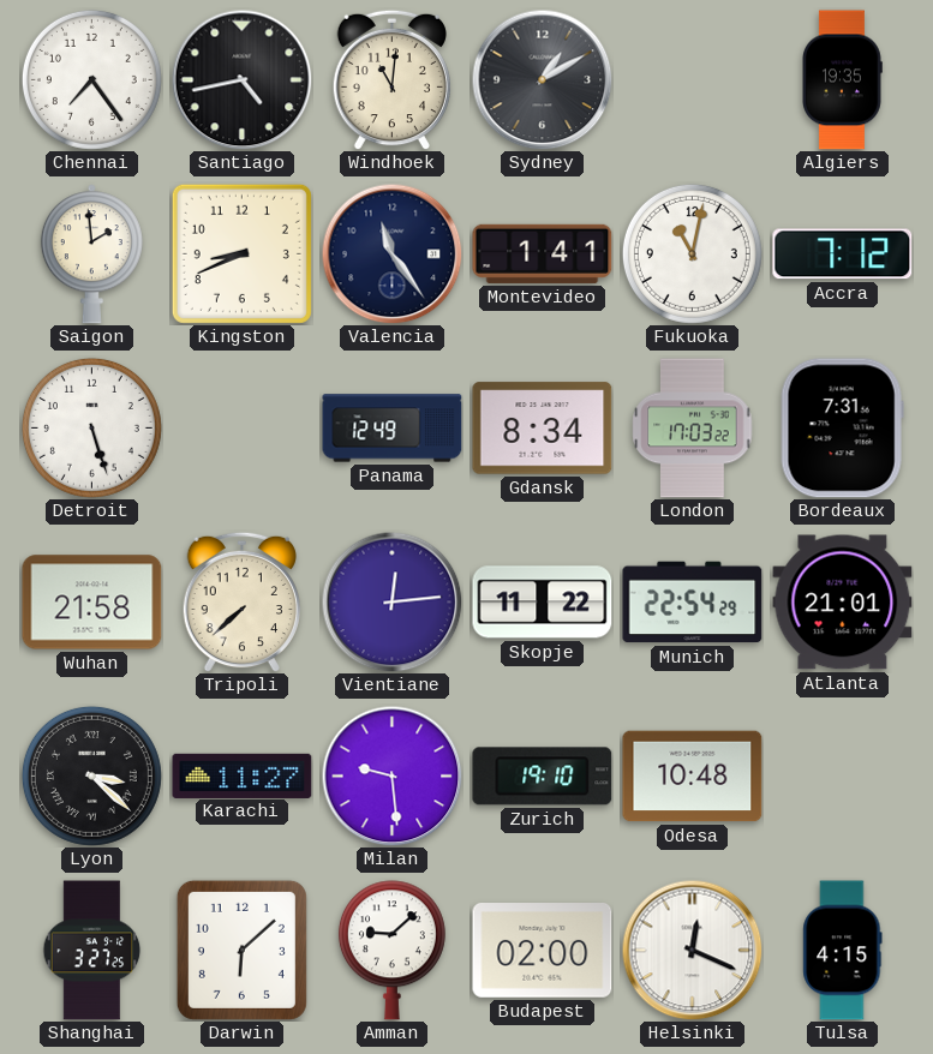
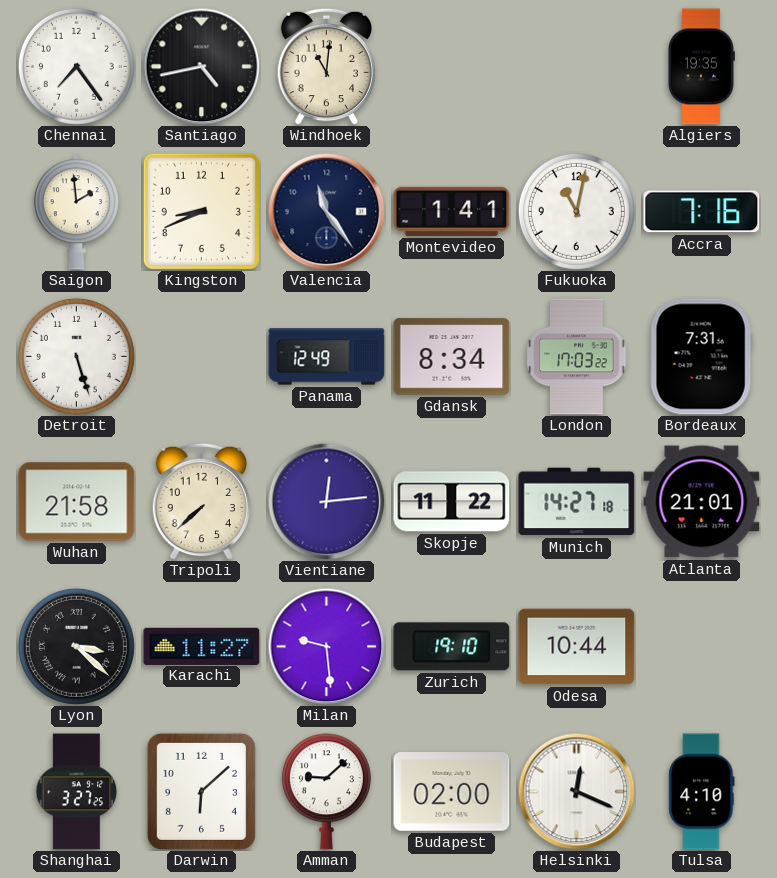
Sydney: 1:10 -> none
Accra: 7:12 -> 7:16
Munich: 22:54 -> 14:27
Odesa: 10:48 -> 10:44
Tulsa: 4:15 -> 4:10
